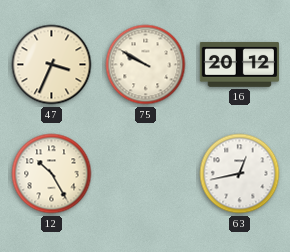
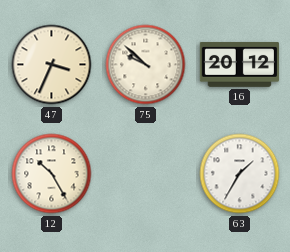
75: 9:50 -> 9:52
63: 12:43 -> 1:35
